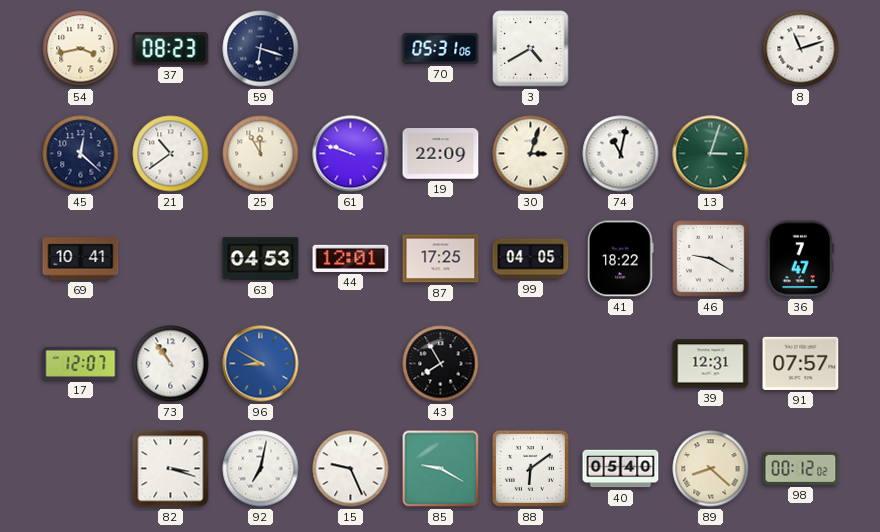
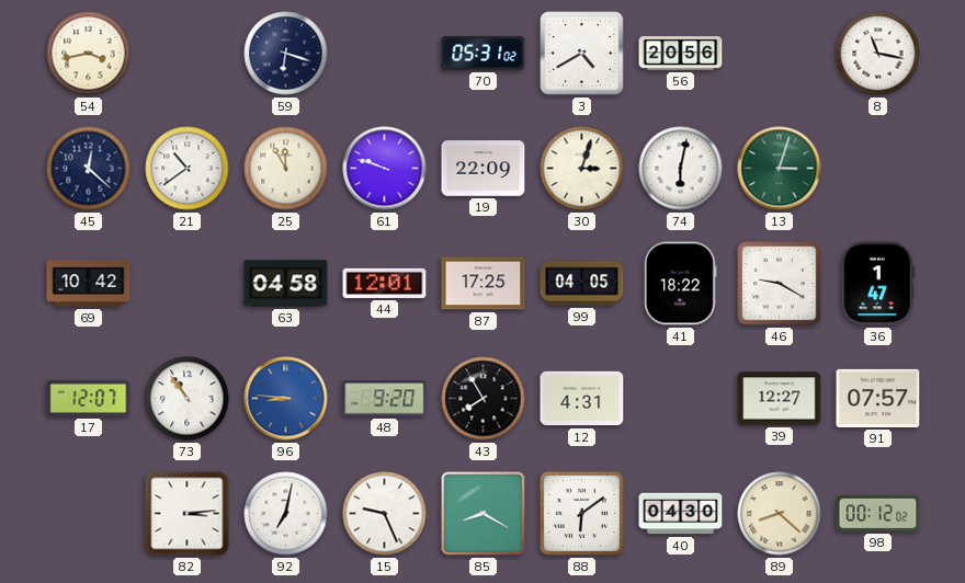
37: 08:23 -> none
70: 05:31:06 -> 05:31:02
56: none -> 20:56
8: 11:12 -> 11:17
74: 11:02 -> 6:02
69: 10:41 -> 10:42
63: 04:53 -> 04:58
36: 7:47 -> 1:47
96: 8:50 -> 8:46
48: none -> 9:20
12: none -> 4:31
39: 12:31 -> 12:27
82: 3:18 -> 3:14
85: 9:20 -> 8:20
40: 05:40 -> 04:30
